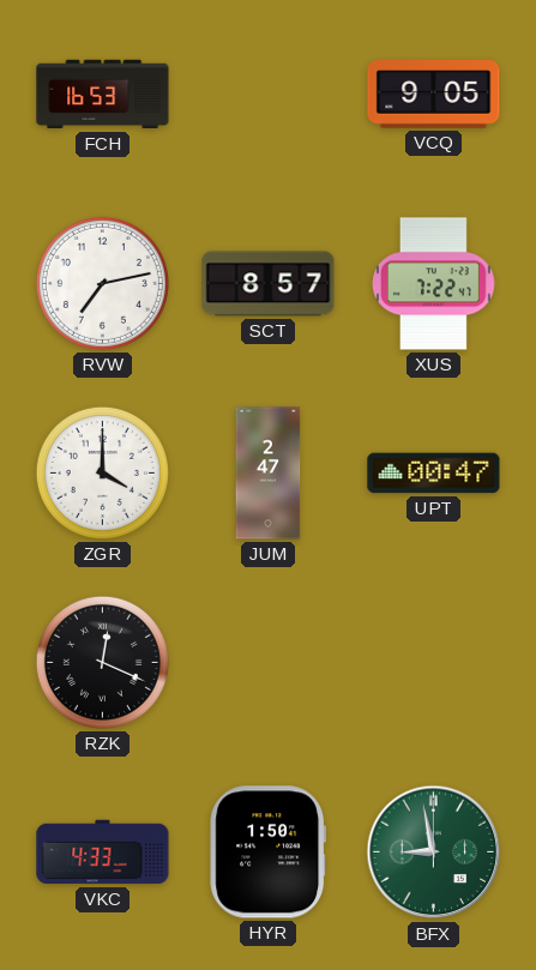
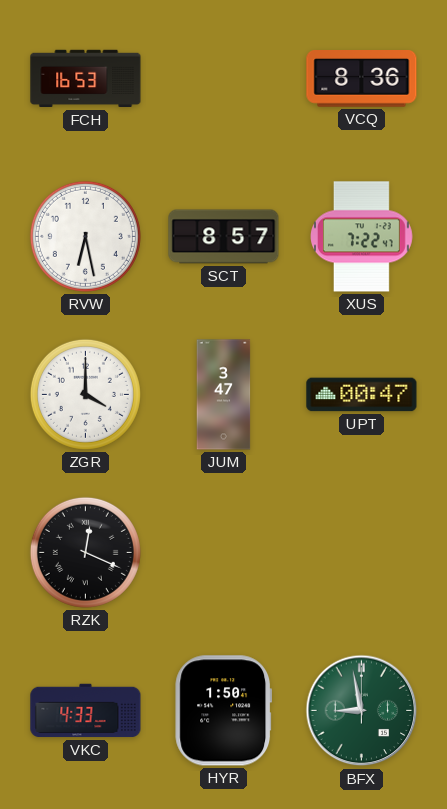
VCQ: 9:05 -> 8:36
RVW: 7:13 -> 6:28
JUM: 2:47 -> 3:47
